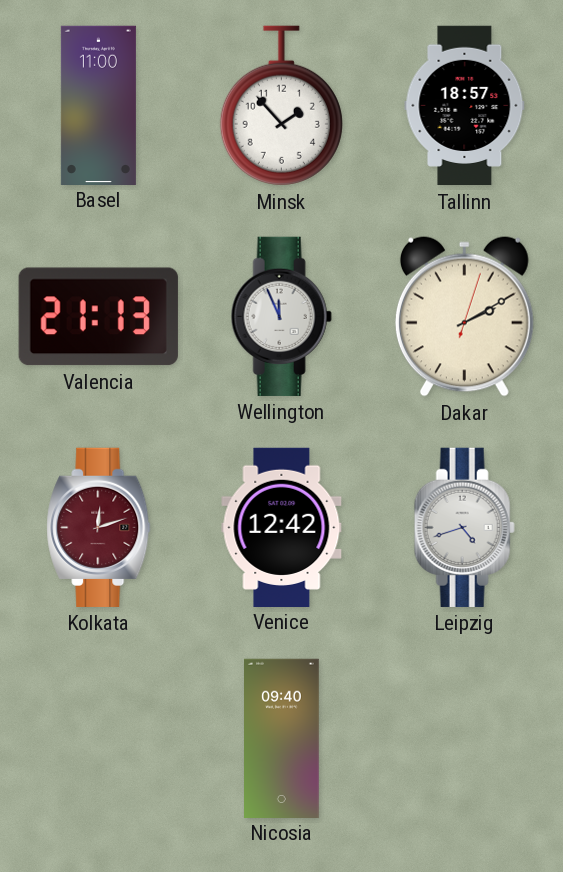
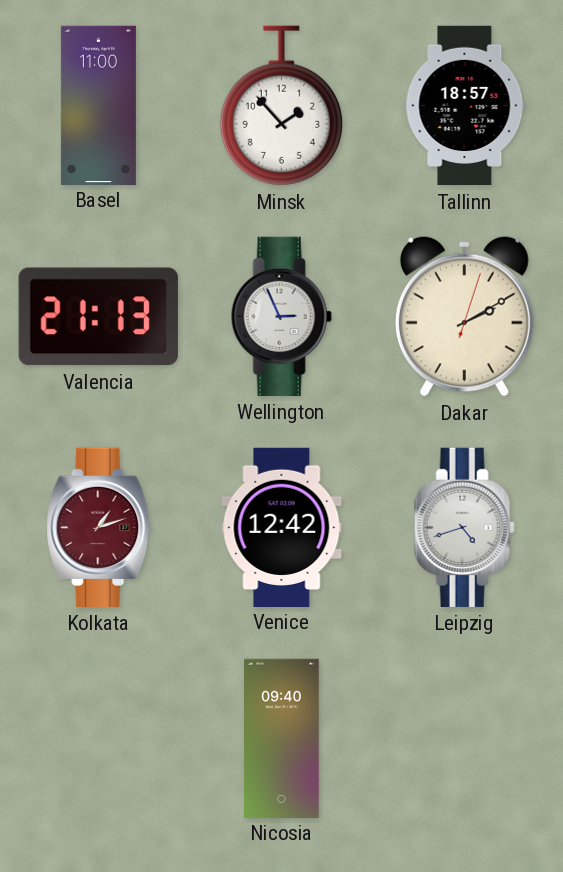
Wellington: 11:56 -> 2:56
Kolkata: 12:12 -> 1:12
